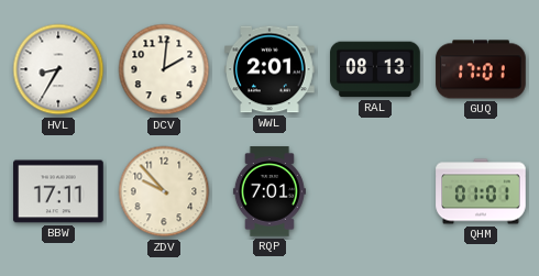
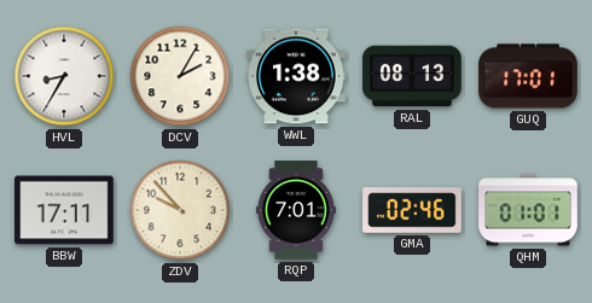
DCV: 2:01 -> 2:05
WWL: 2:01 -> 1:38
GMA: none -> 02:46
